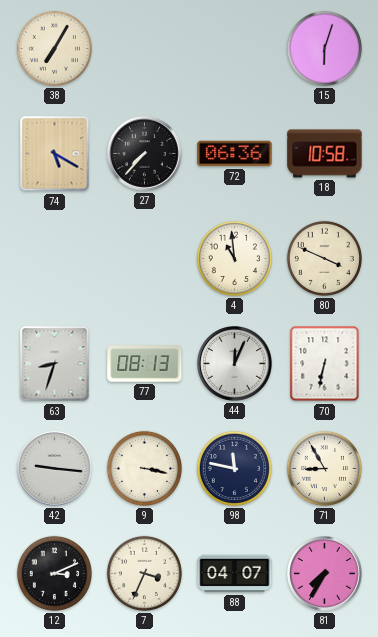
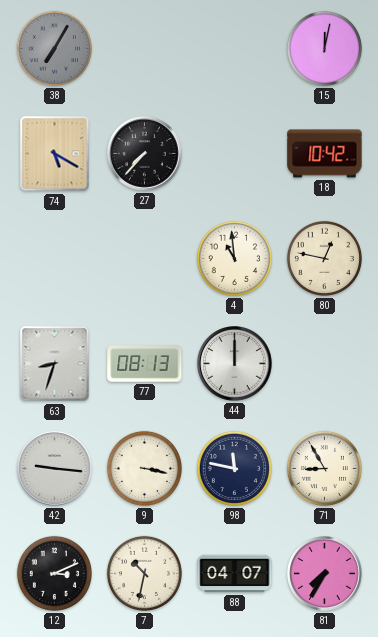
38 dial: cream -> grey
15: 6:03 -> 12:02
72: 06:36 -> none
18: 10:58 -> 10:42
80: 3:49 -> 12:47
44: 12:04 -> 12:00
70: 6:32 -> none
7: 3:34 -> 10:32
